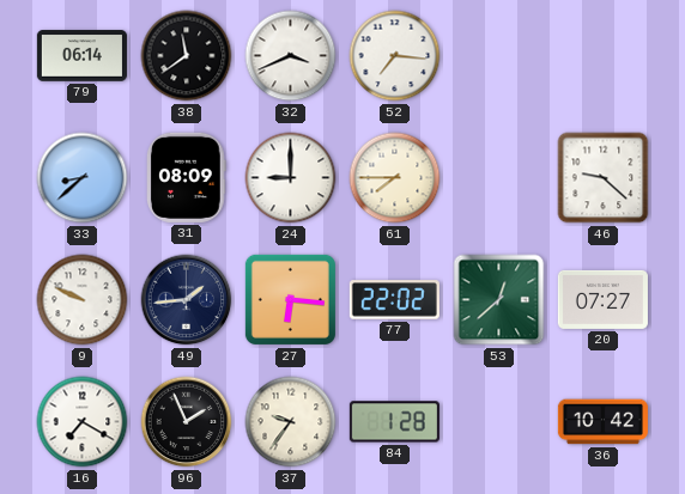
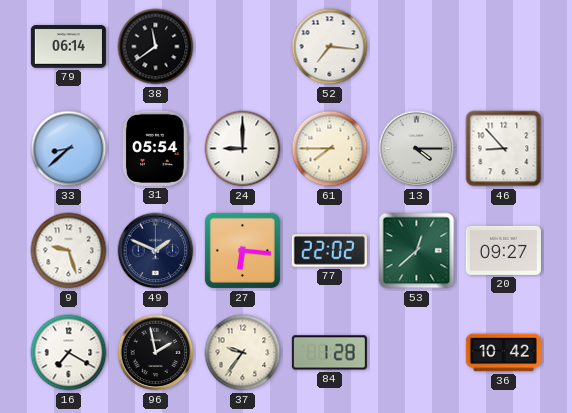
32: 3:41 -> none
31: 08:09 -> 05:54
13: none -> 4:15
46: 9:22 -> 8:53
9: 9:49 -> 9:27
49: 1:44 -> 1:49
20: 07:27 -> 09:27
96: 1:56 -> 1:58
